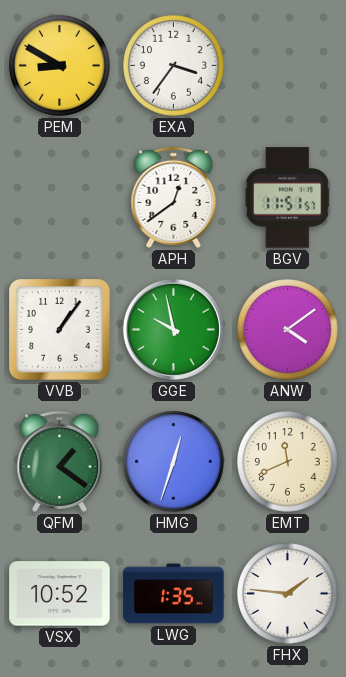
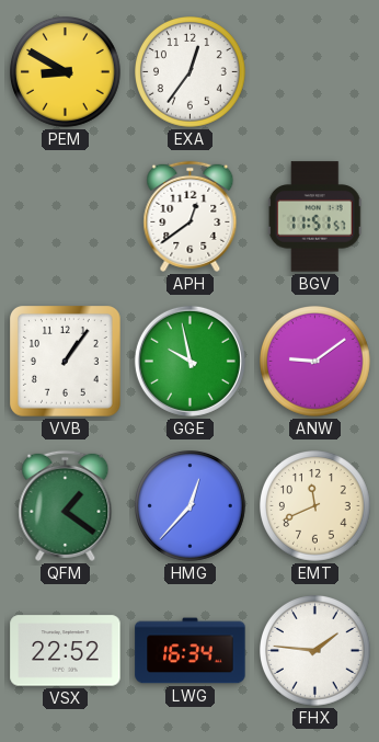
EXA: 3:36 -> 12:36
ANW: 4:09 -> 9:09
HMG: 12:33 -> 12:37
VSX: 10:52 -> 22:52
LWG: 1:35 -> 16:34
